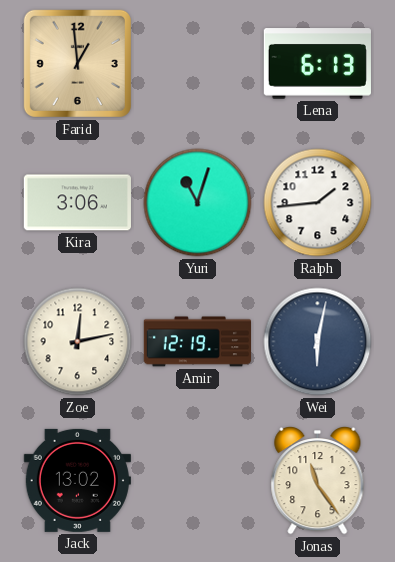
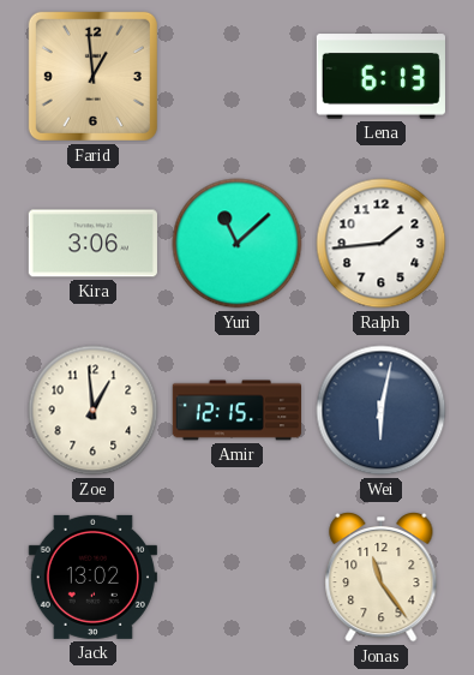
Yuri: 11:03 -> 11:08
Zoe: 12:13 -> 12:59
Amir: 12:19 -> 12:15
